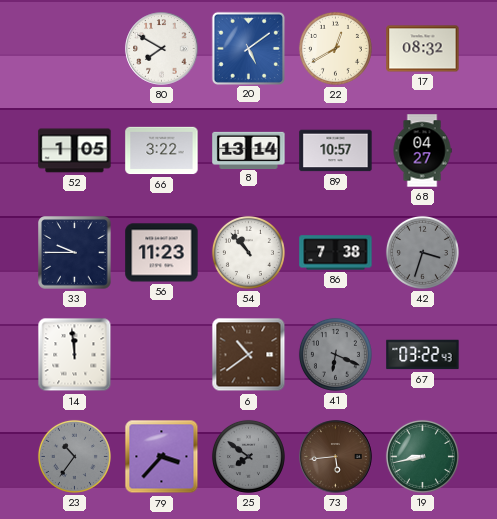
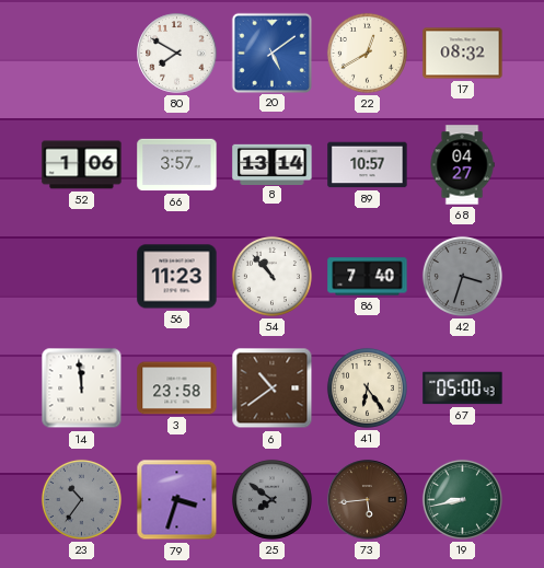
52: 1:05 -> 1:06
66: 3:22 -> 3:57
33: 9:45 -> none
86: 7:38 -> 7:40
3: none -> 23:58
41: 6:19 -> 6:24
41 dial: grey -> cream
67: 03:22 -> 05:00
79: 3:37 -> 3:33
